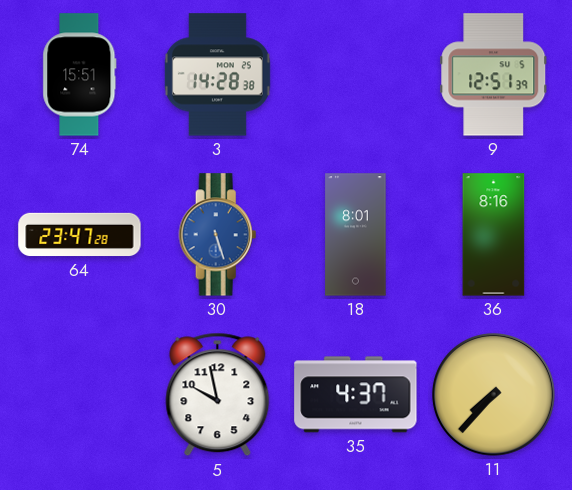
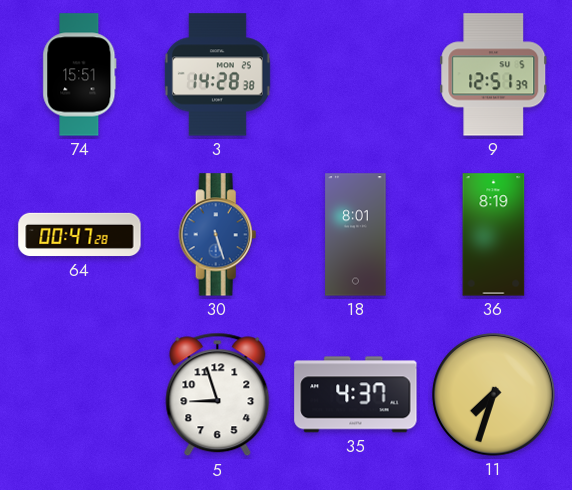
64: 23:47 -> 00:47
36: 8:16 -> 8:19
5: 9:58 -> 8:57
11: 7:37 -> 7:33
